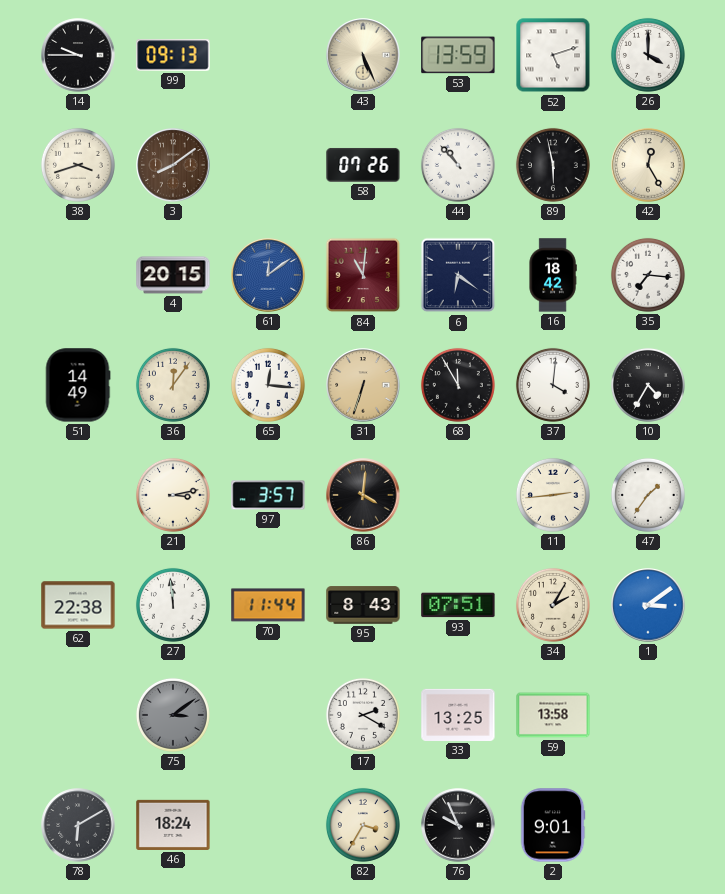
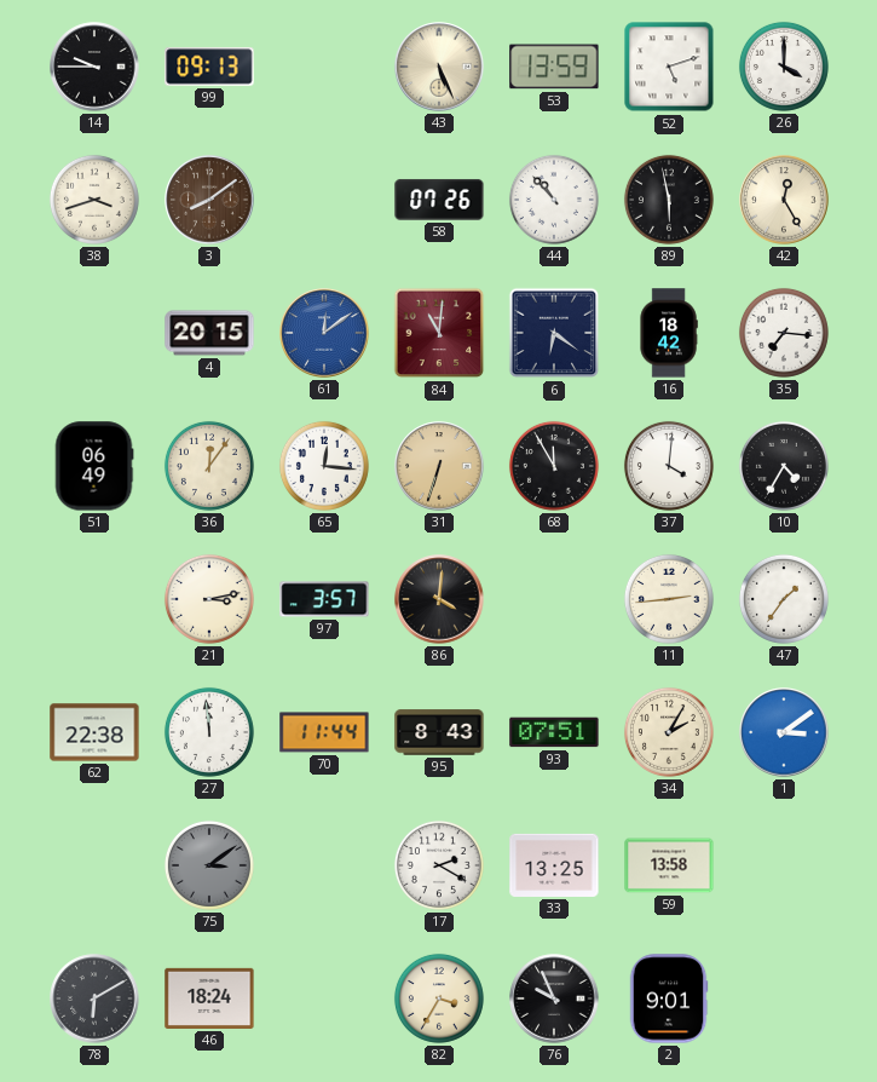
51: 14:49 -> 06:49
